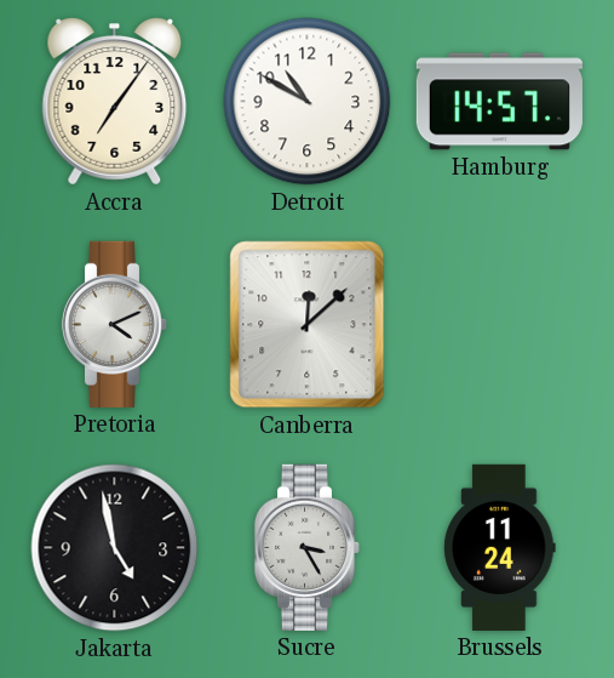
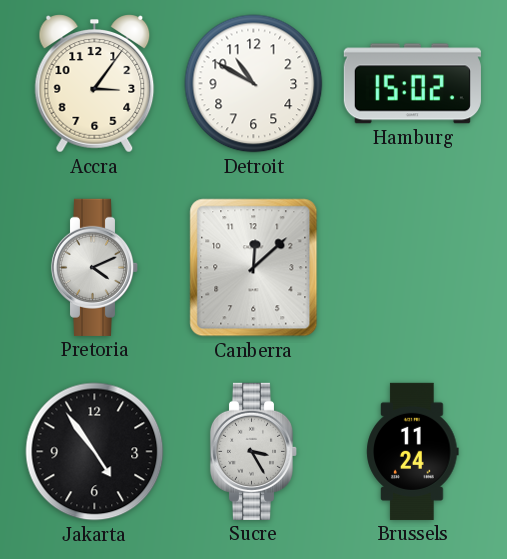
Accra: 7:06 -> 3:06
Hamburg: 14:57 -> 15:02
Jakarta: 4:58 -> 4:54
